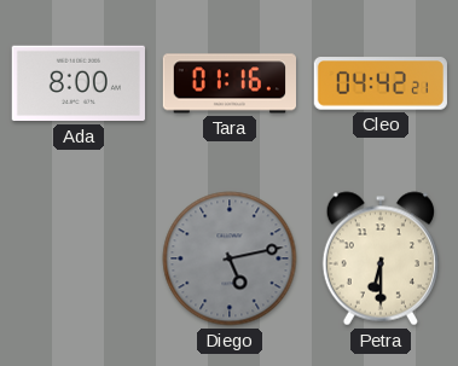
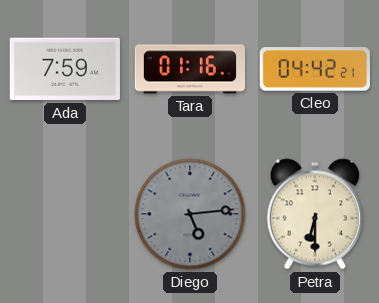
Ada: 8:00 -> 7:59
Diego: 5:13 -> 5:14
